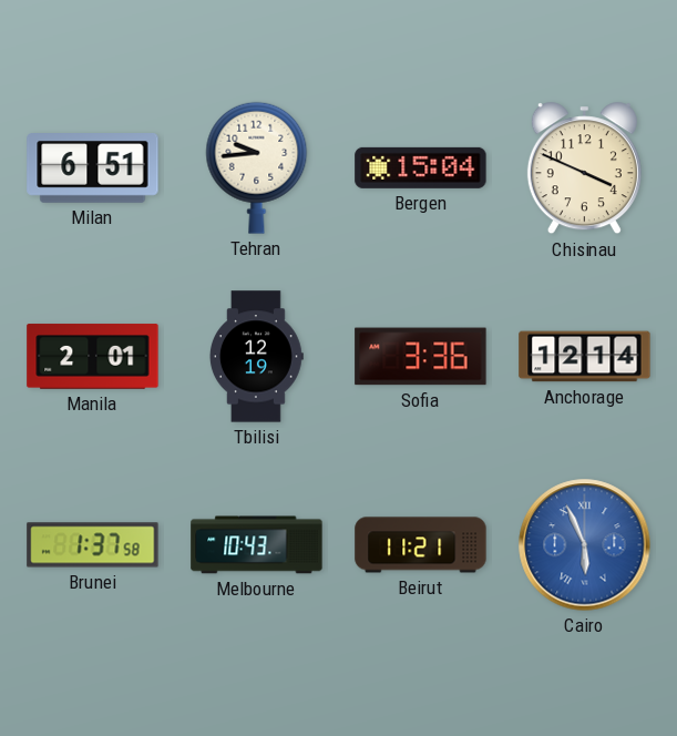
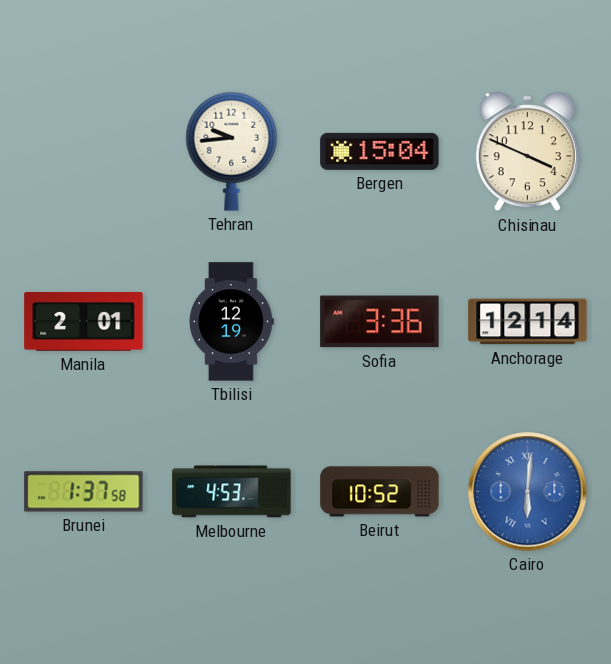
Milan: 6:51 -> none
Melbourne: 10:43 -> 4:53
Beirut: 11:21 -> 10:52
Cairo: 5:56 -> 6:01
